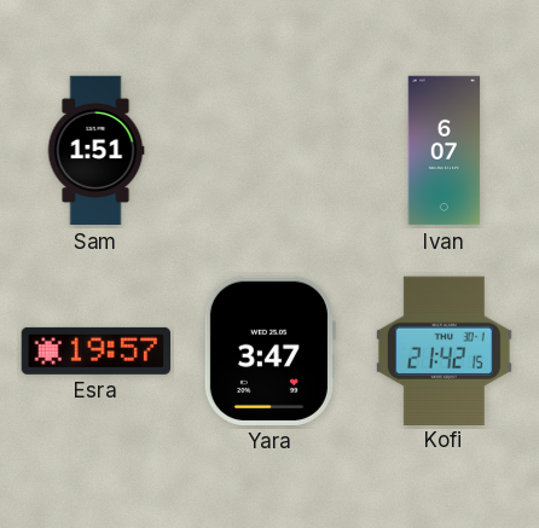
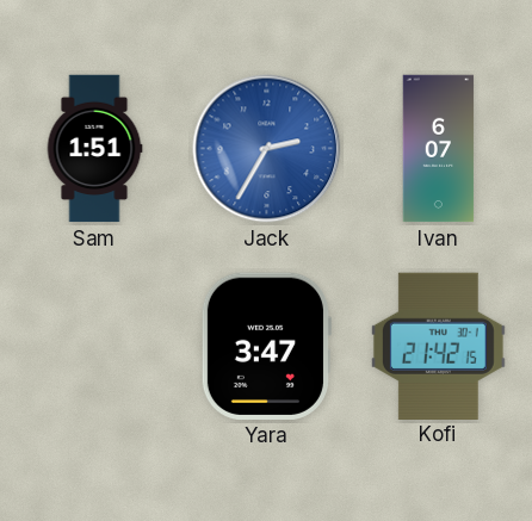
Jack: none -> 2:35
Esra: 19:57 -> none
